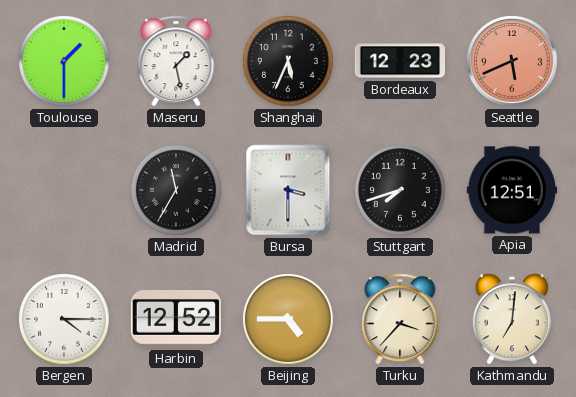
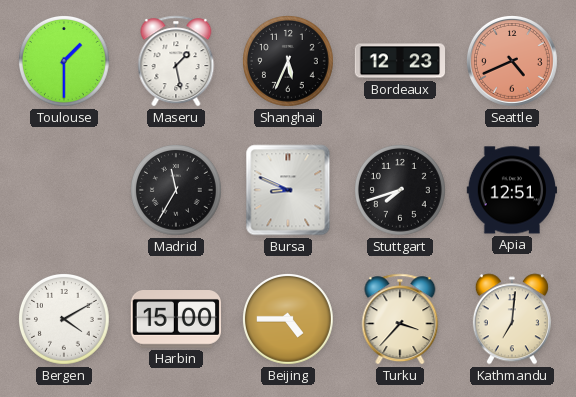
Seattle: 5:41 -> 4:41
Bursa: 3:30 -> 8:49
Bergen: 4:15 -> 4:10
Harbin: 12:52 -> 15:00
